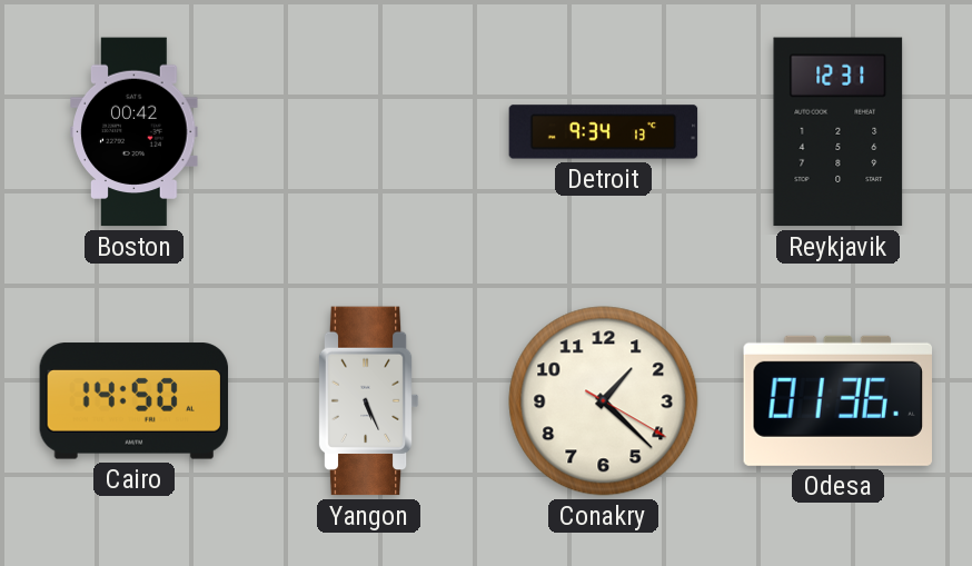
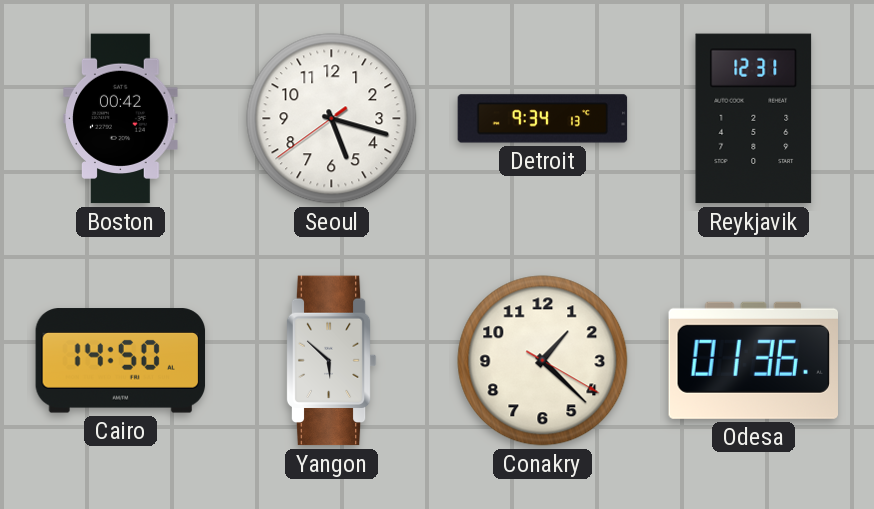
Seoul: none -> 5:17
Yangon: 5:26 -> 5:52
